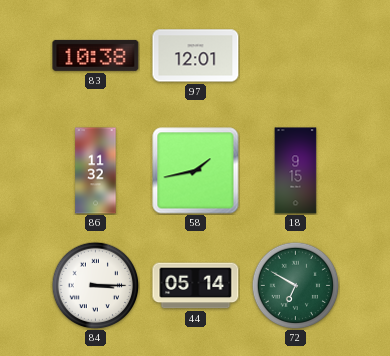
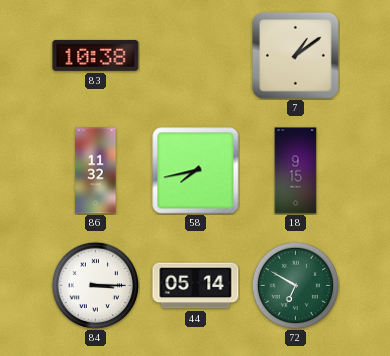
97: 12:01 -> none
7: none -> 1:09
58: 1:43 -> 7:43
